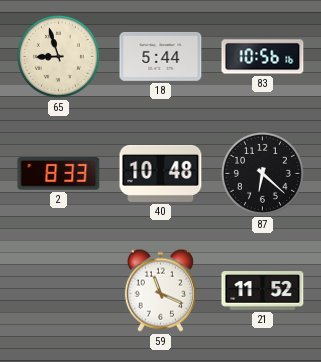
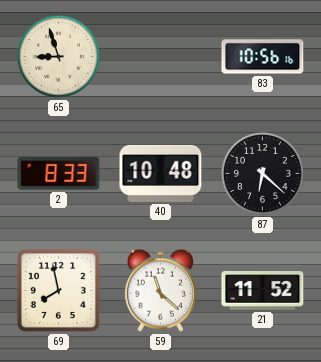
18: 5:44 -> none
69: none -> 7:58
59: 11:19 -> 11:22
